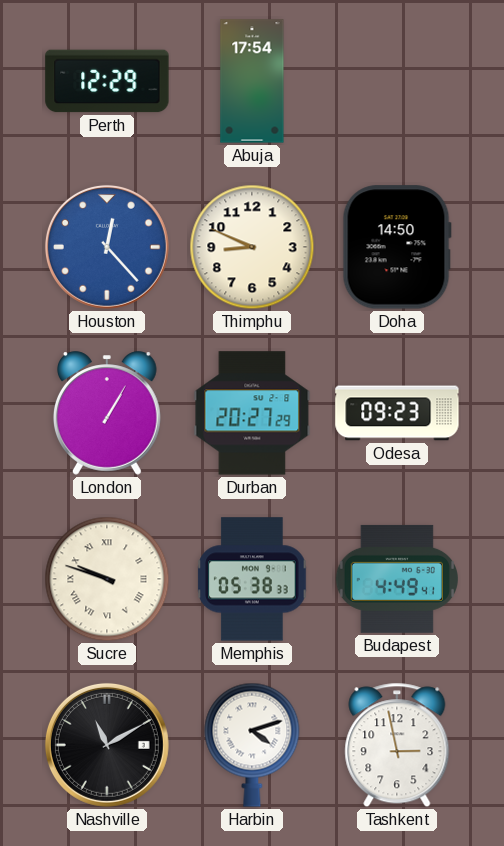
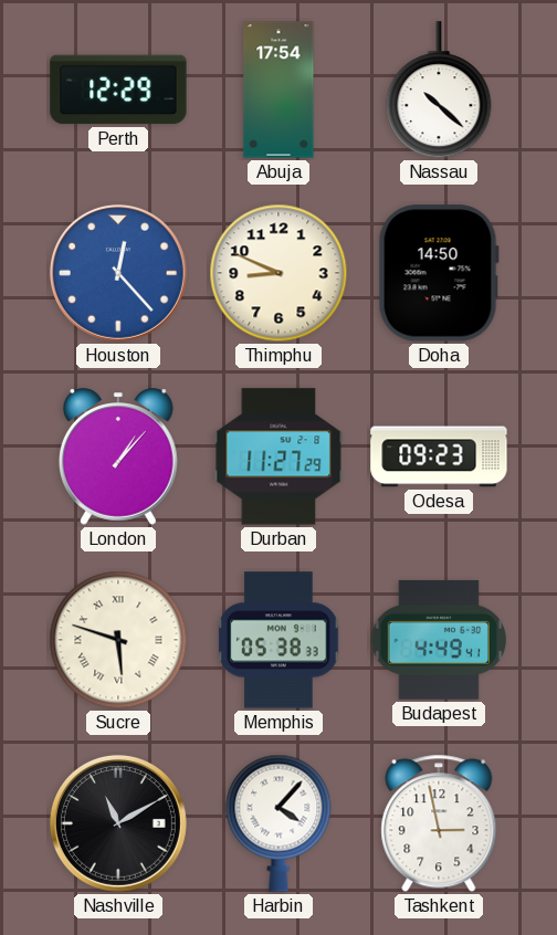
Nassau: none -> 10:22
London: 1:05 -> 1:07
Durban: 20:27 -> 11:27
Sucre: 9:48 -> 5:48
Harbin: 4:12 -> 4:07
